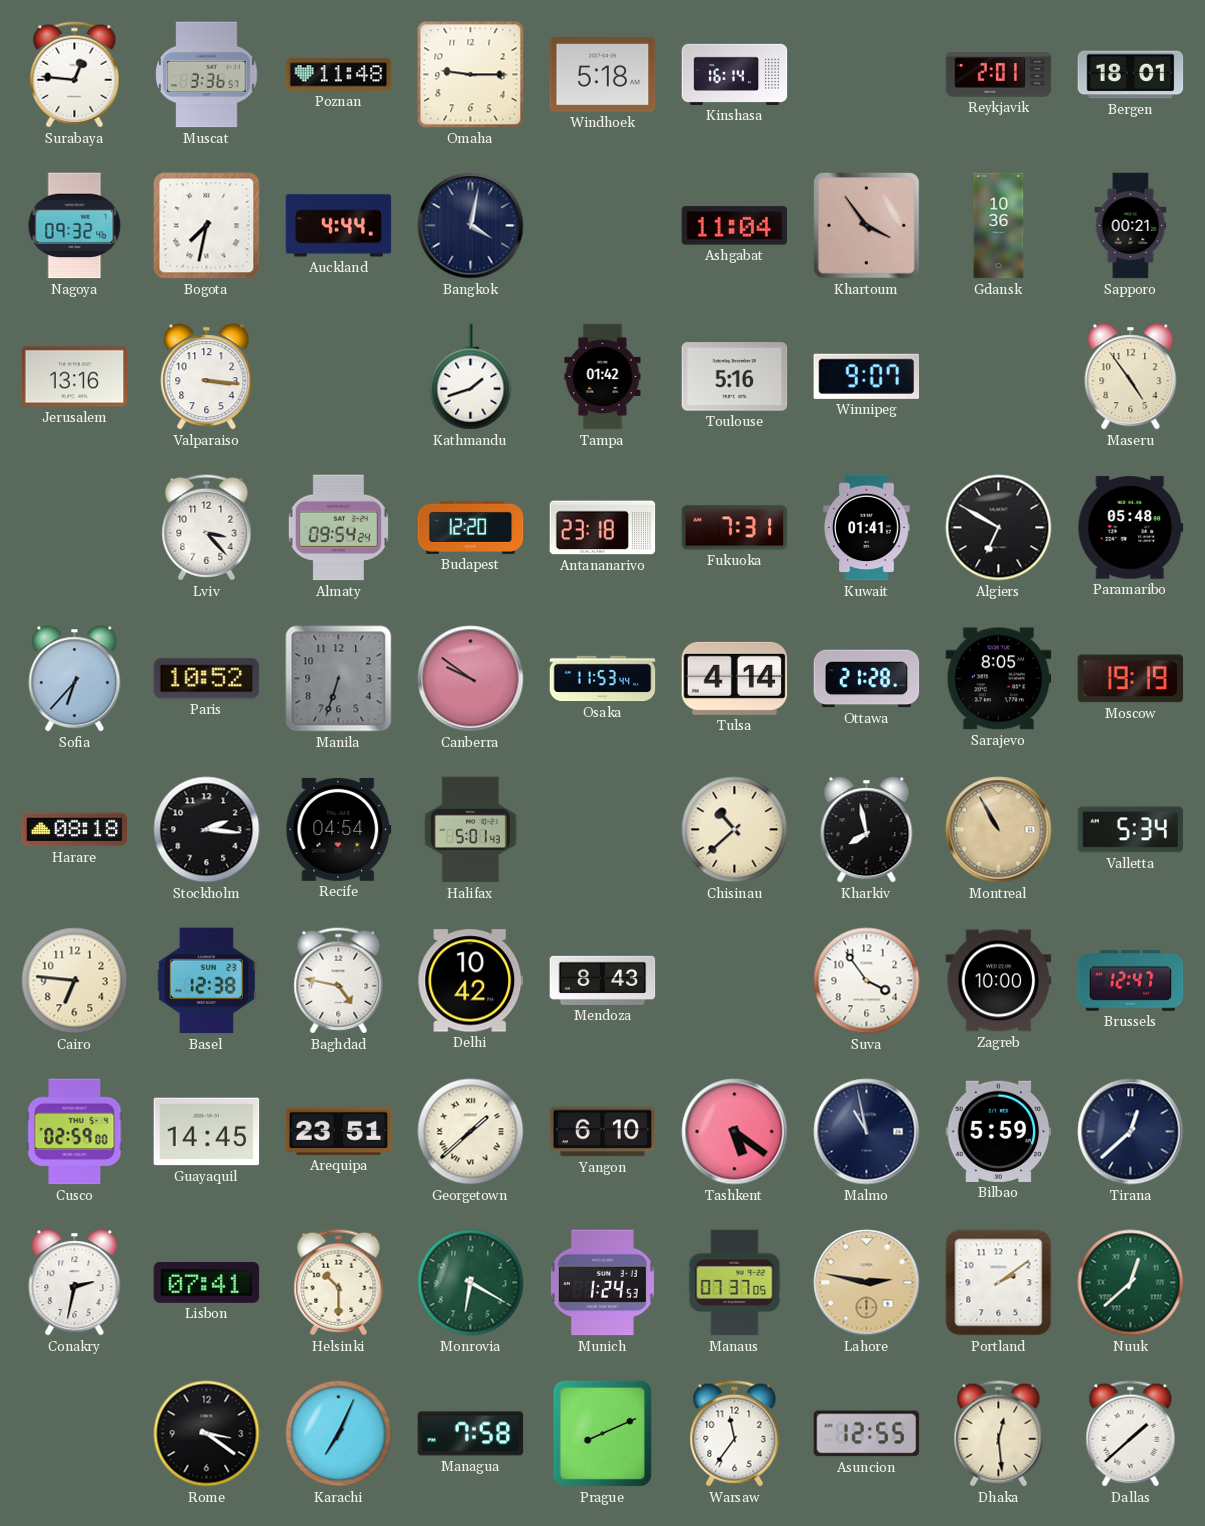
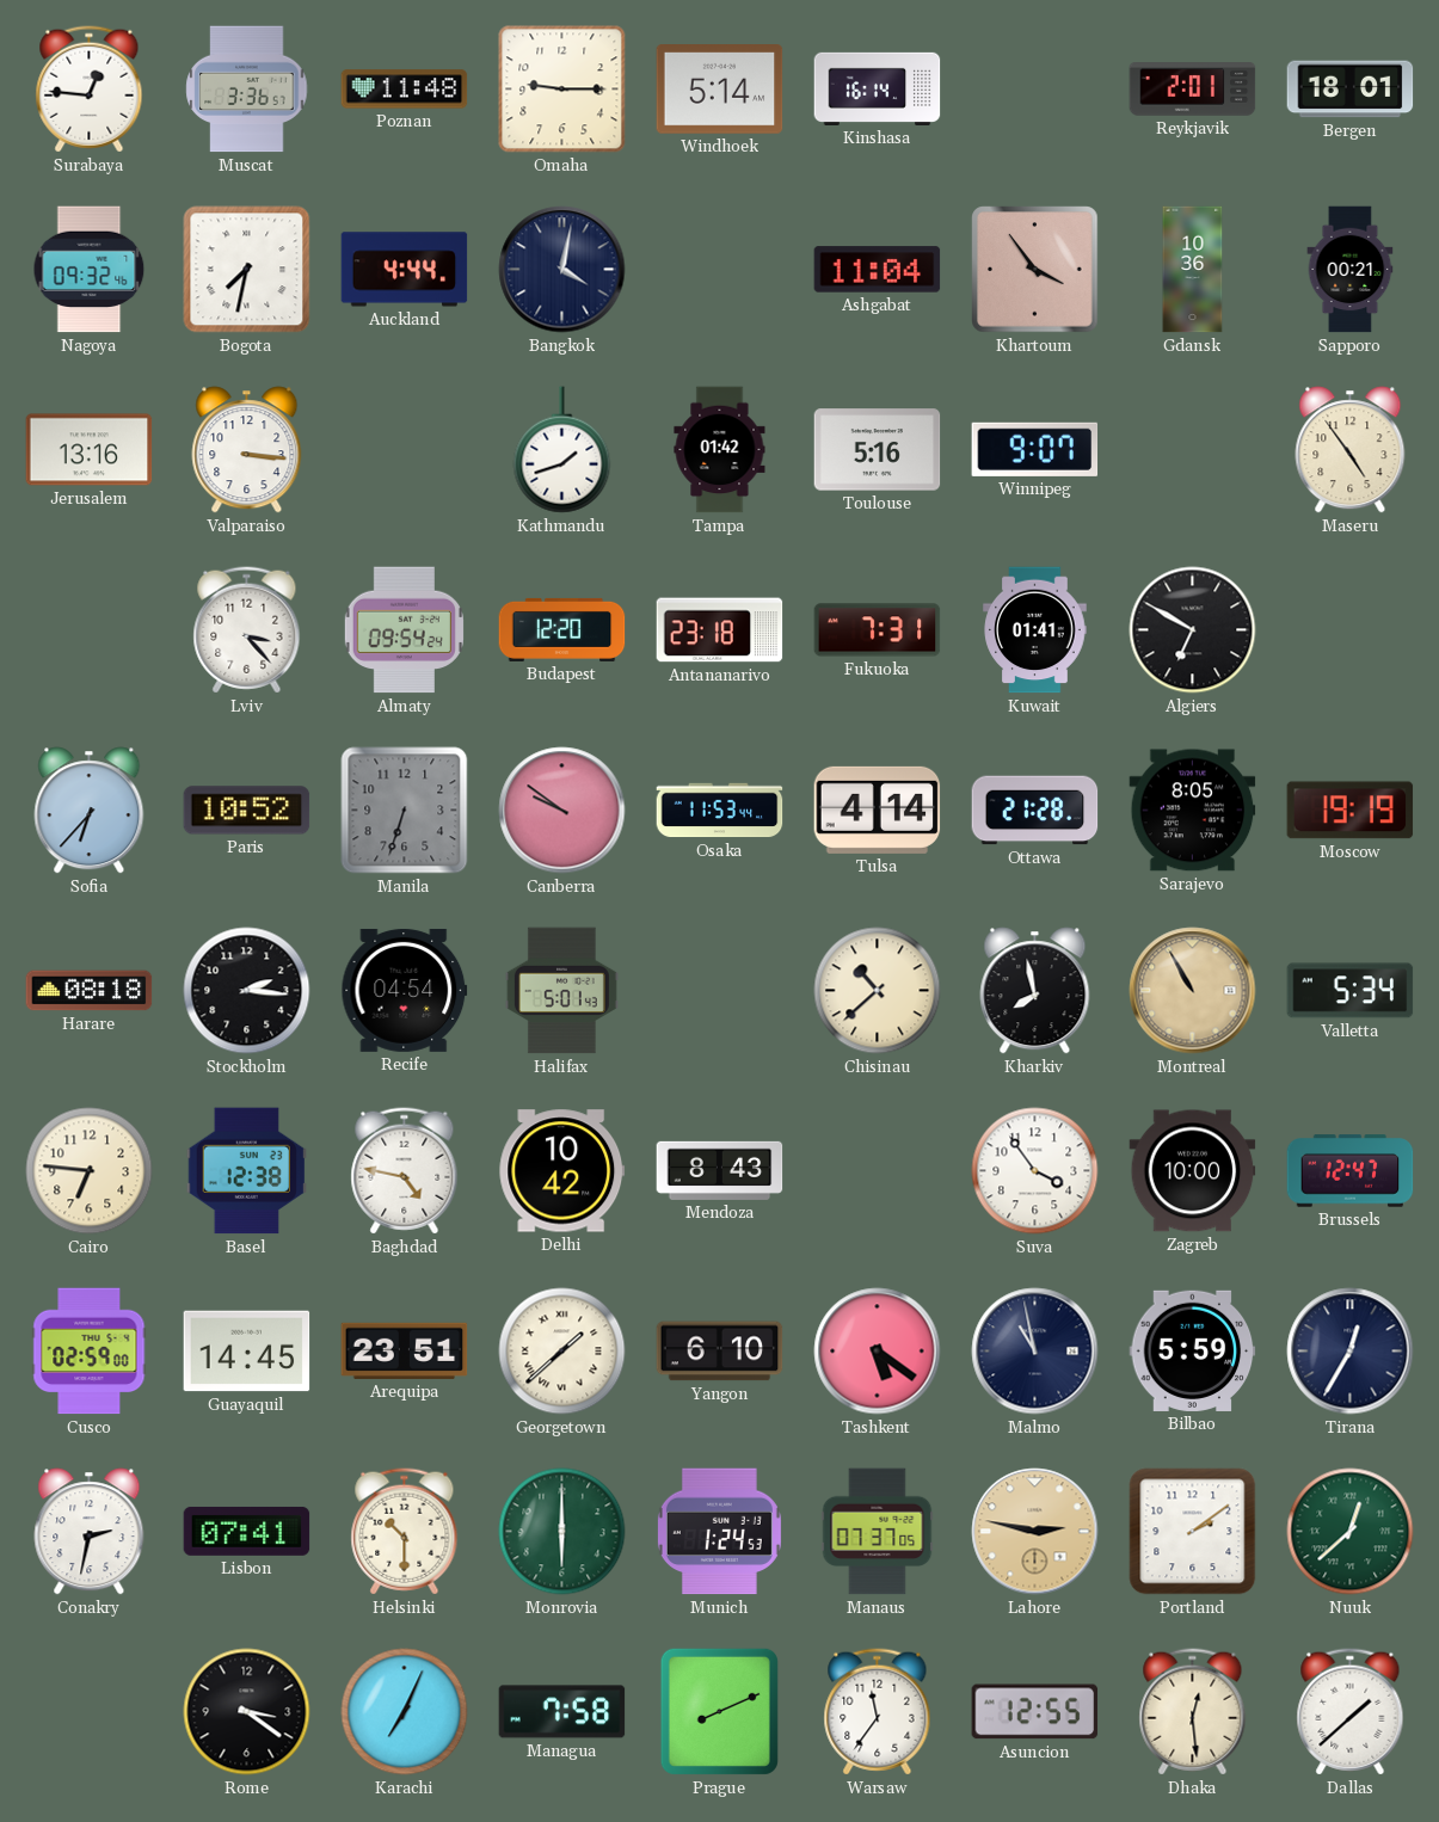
Windhoek: 5:18 -> 5:14
Paramaribo: 05:48 -> none
Tirana: 12:38 -> 12:35
Monrovia: 6:20 -> 6:00
